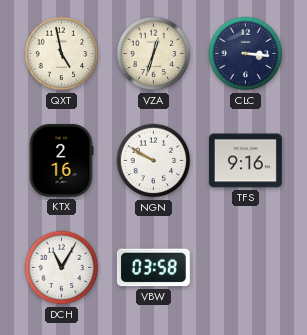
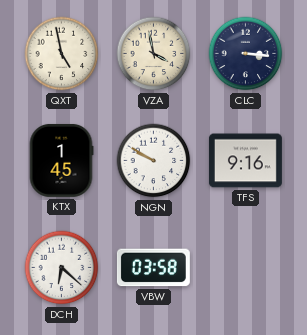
VZA: 12:33 -> 3:58
KTX: 2:16 -> 1:45
DCH: 11:05 -> 6:22
